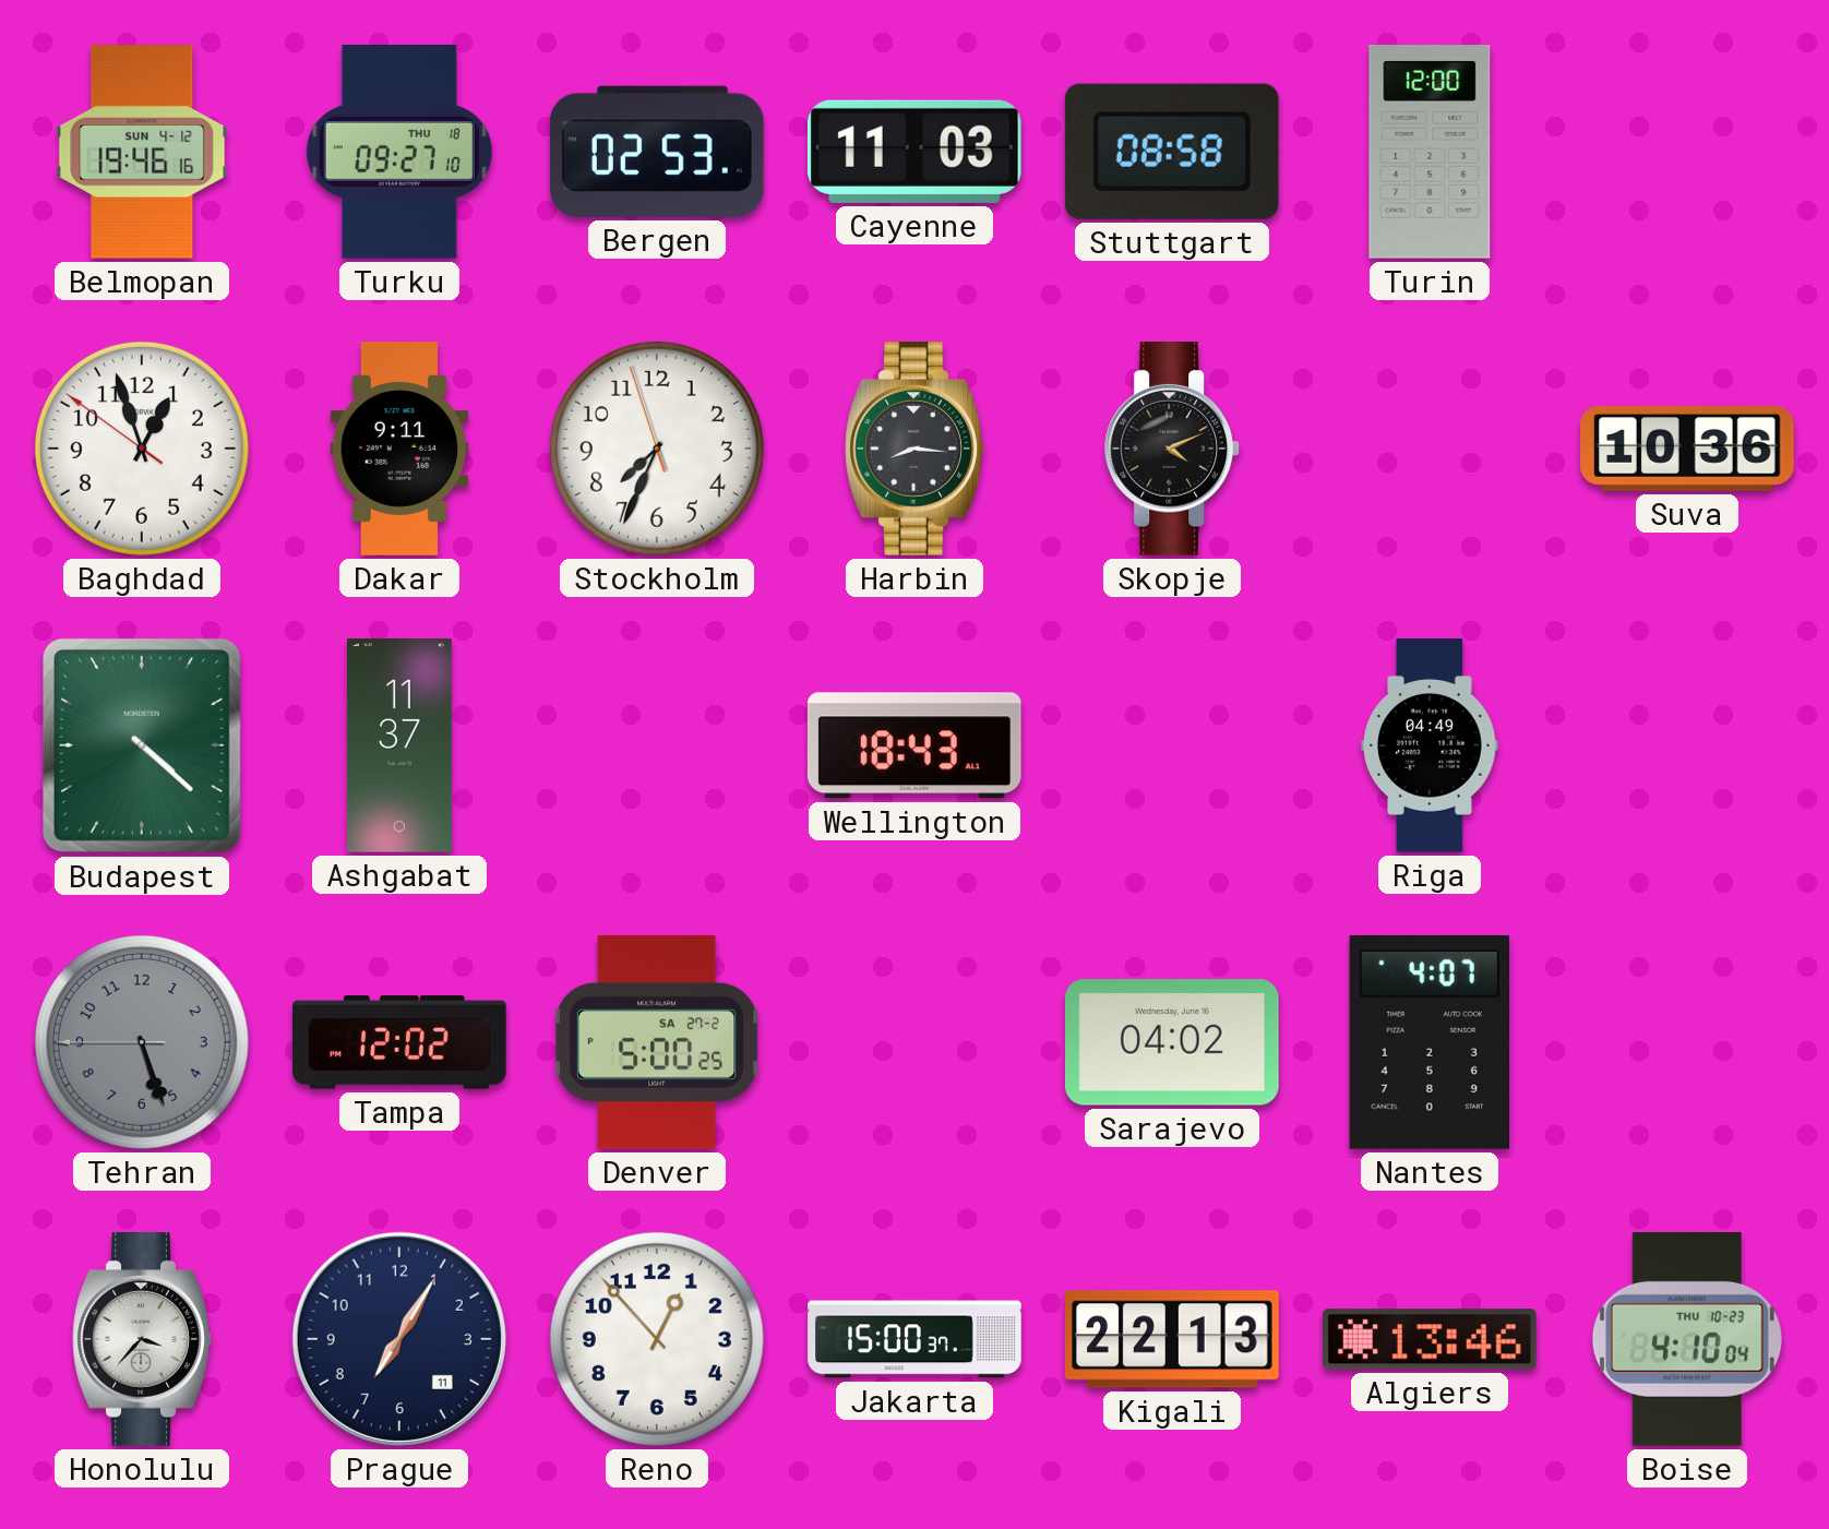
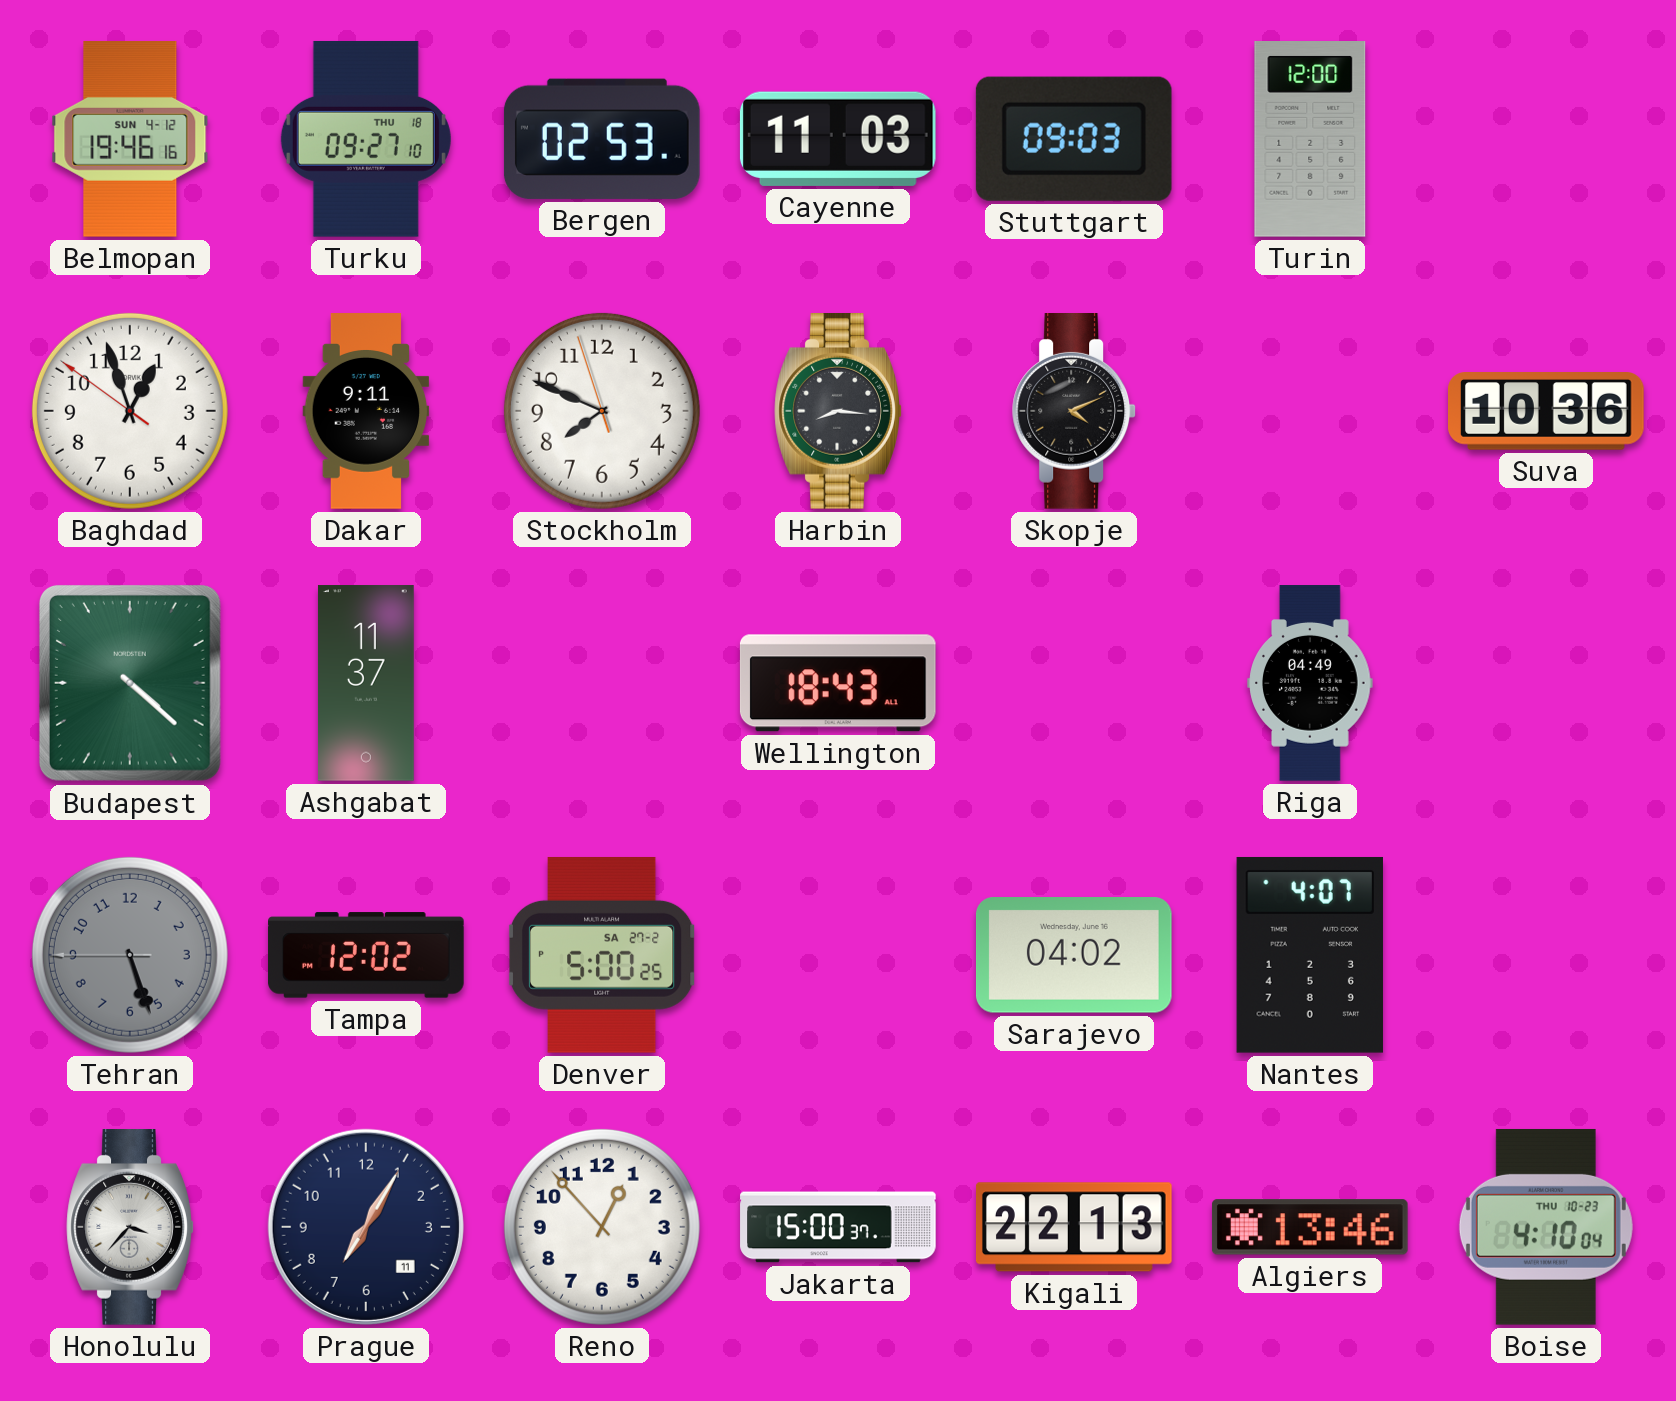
Stuttgart: 08:58 -> 09:03
Stockholm: 7:33 -> 7:48
